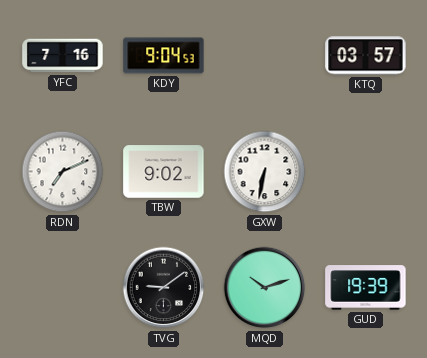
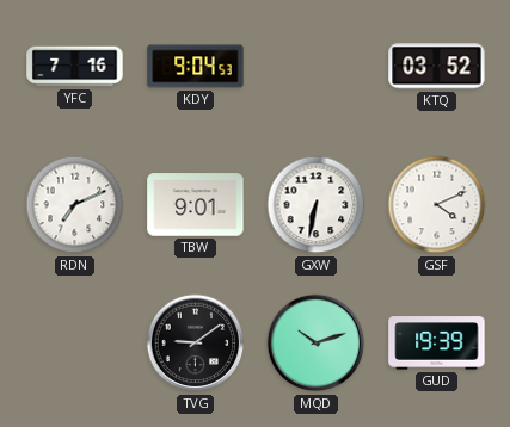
KTQ: 03:57 -> 03:52
TBW: 9:02 -> 9:01
GSF: none -> 4:11
